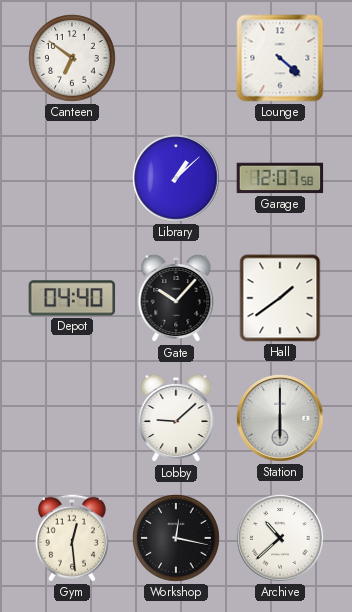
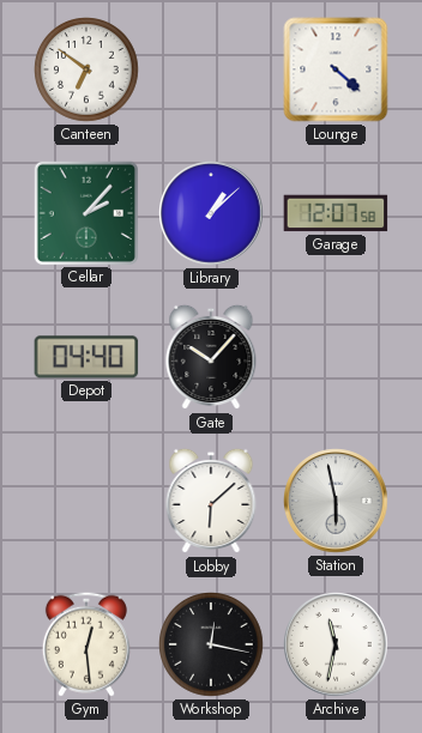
Cellar: none -> 2:07
Hall: 1:39 -> none
Lobby: 9:08 -> 6:08
Station: 6:00 -> 5:58
Archive: 10:38 -> 11:32
